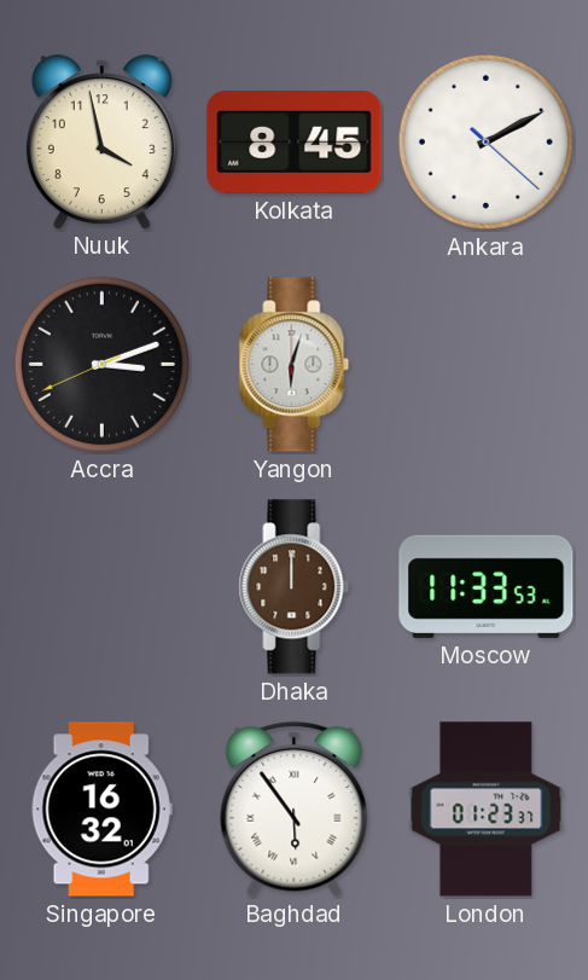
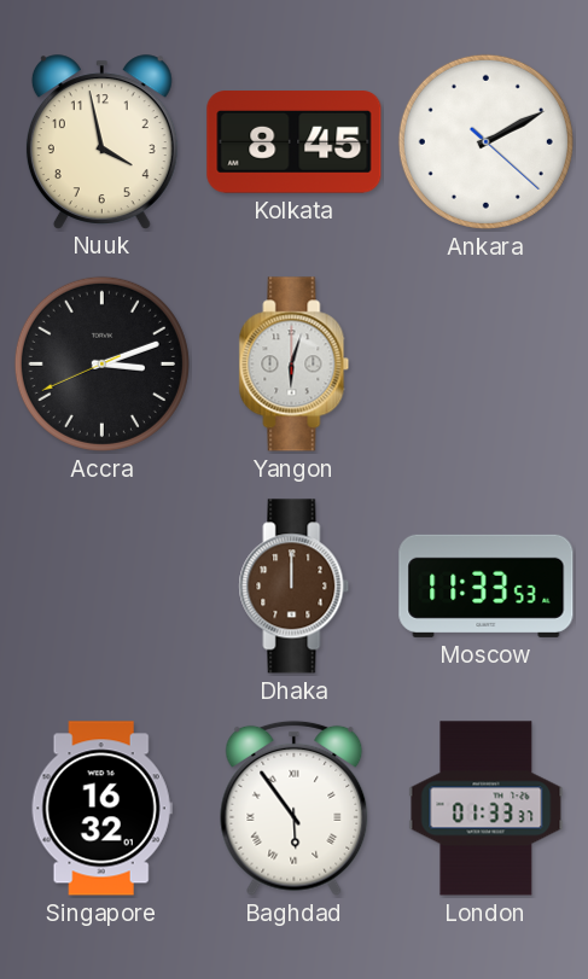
London: 01:23 -> 01:33
